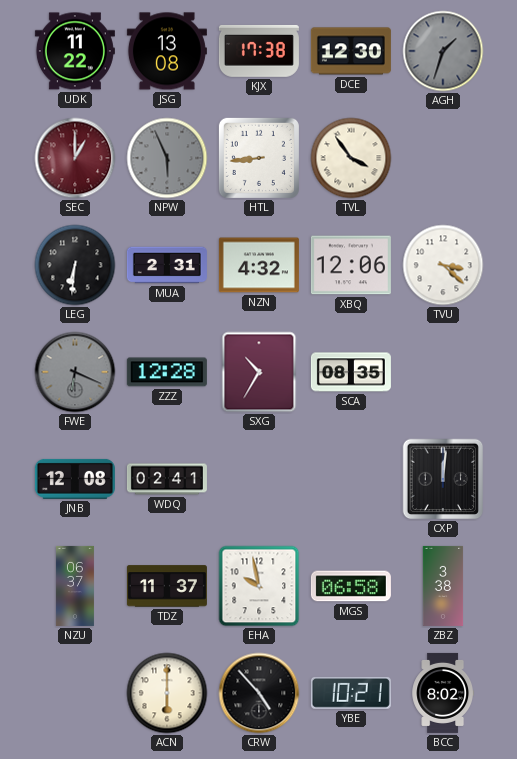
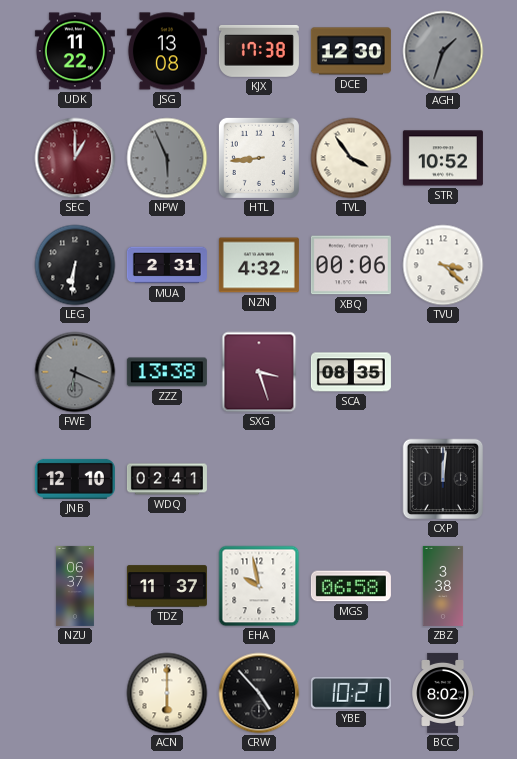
STR: none -> 10:52
XBQ: 12:06 -> 00:06
ZZZ: 12:28 -> 13:38
SXG: 10:35 -> 3:27
JNB: 12:08 -> 12:10
